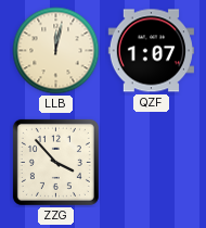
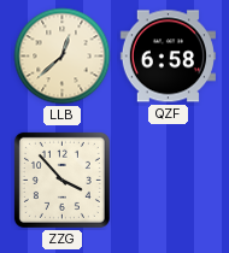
LLB: 12:02 -> 12:38
QZF: 1:07 -> 6:58
